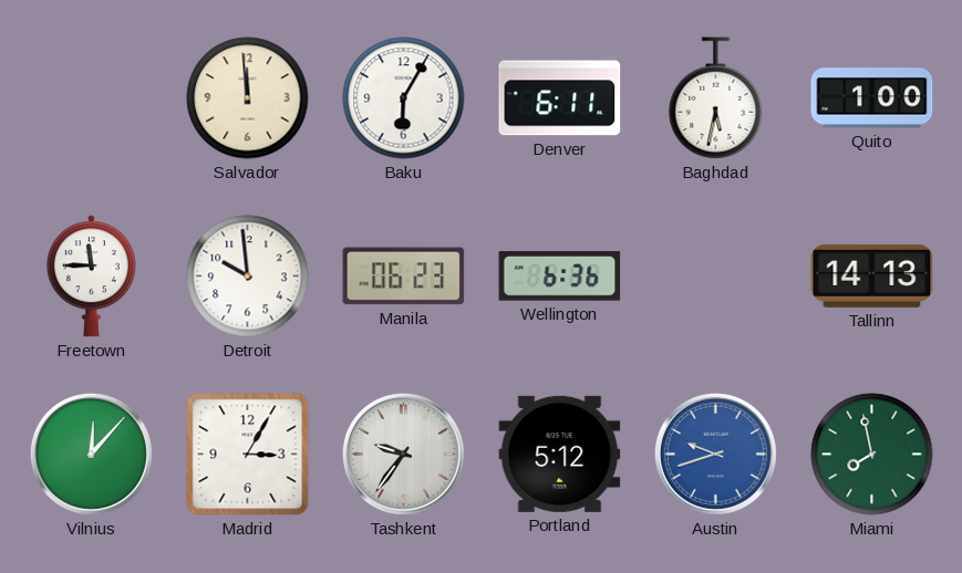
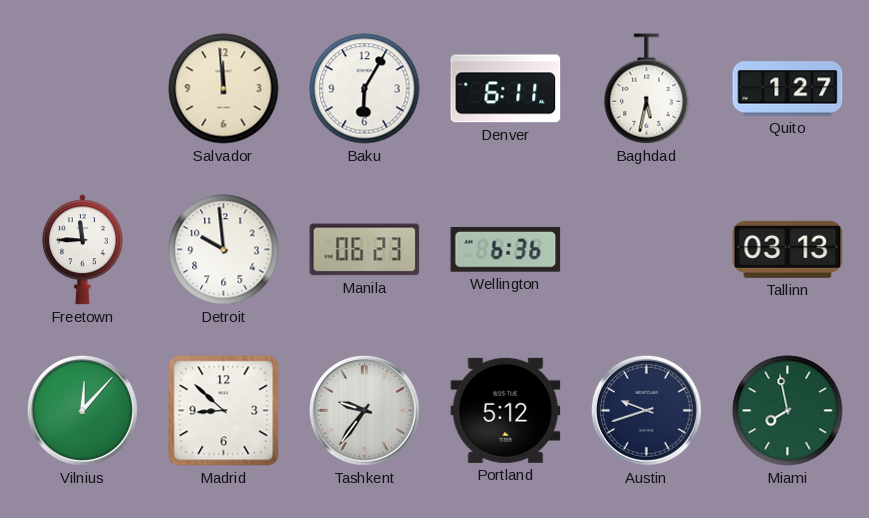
Quito: 1:00 -> 1:27
Tallinn: 14:13 -> 03:13
Madrid: 3:05 -> 8:52
Austin dial: blue -> navy
